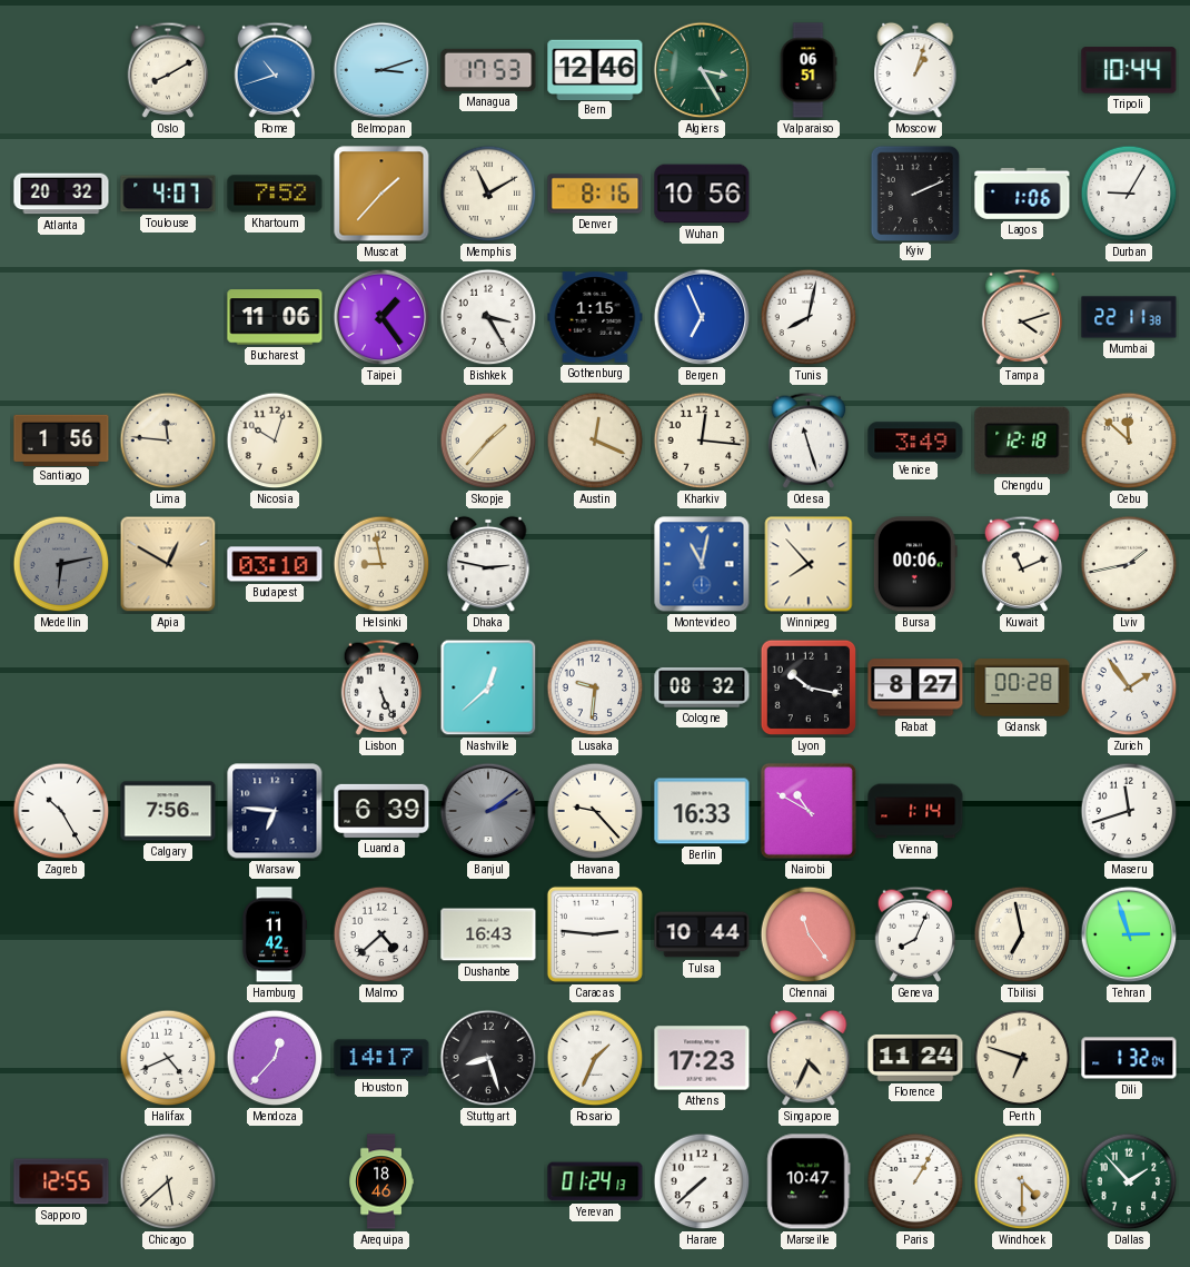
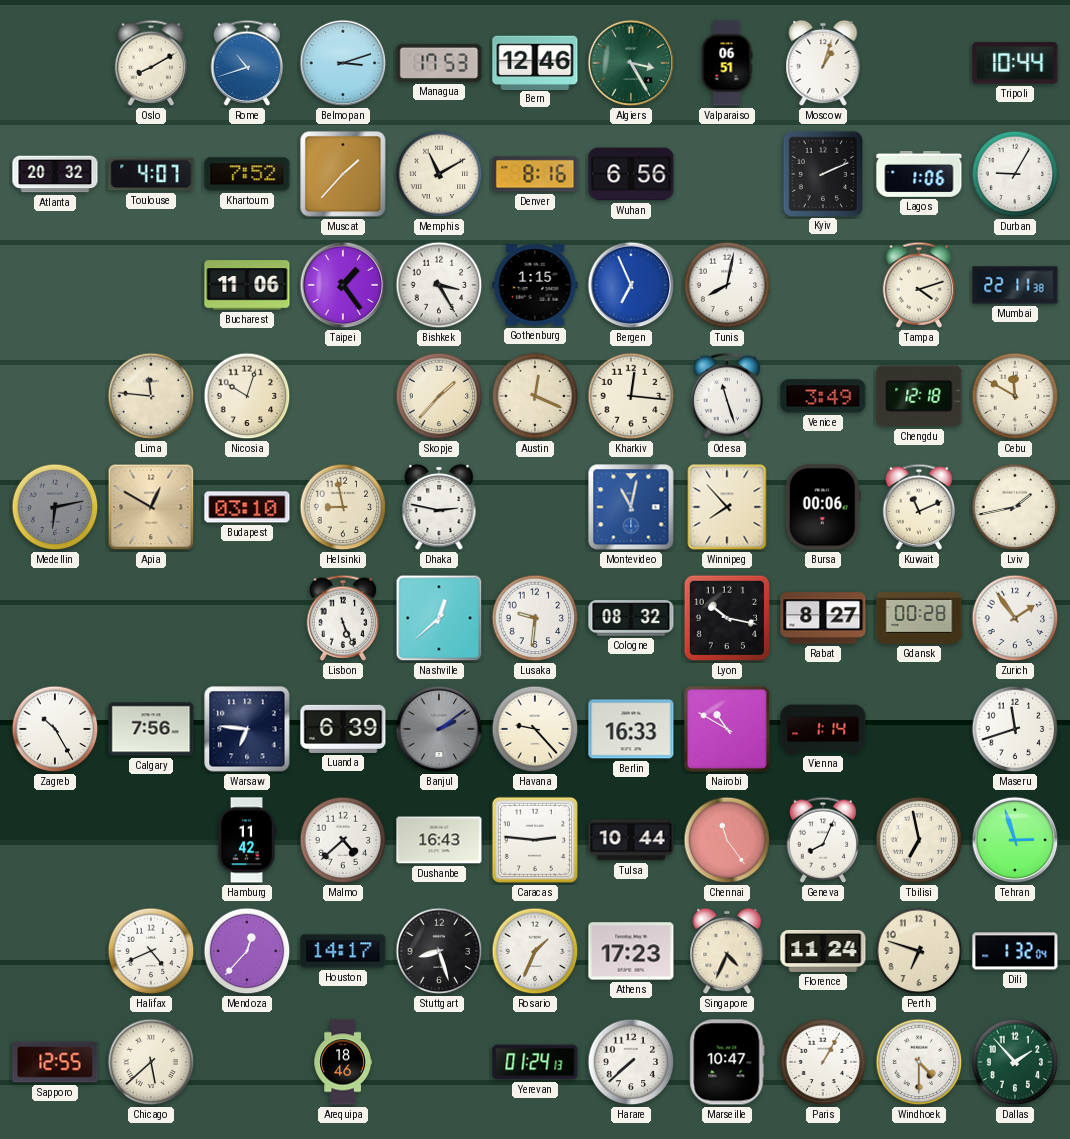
Wuhan: 10:56 -> 6:56
Santiago: 1:56 -> none
Cebu: 11:52 -> 11:50
